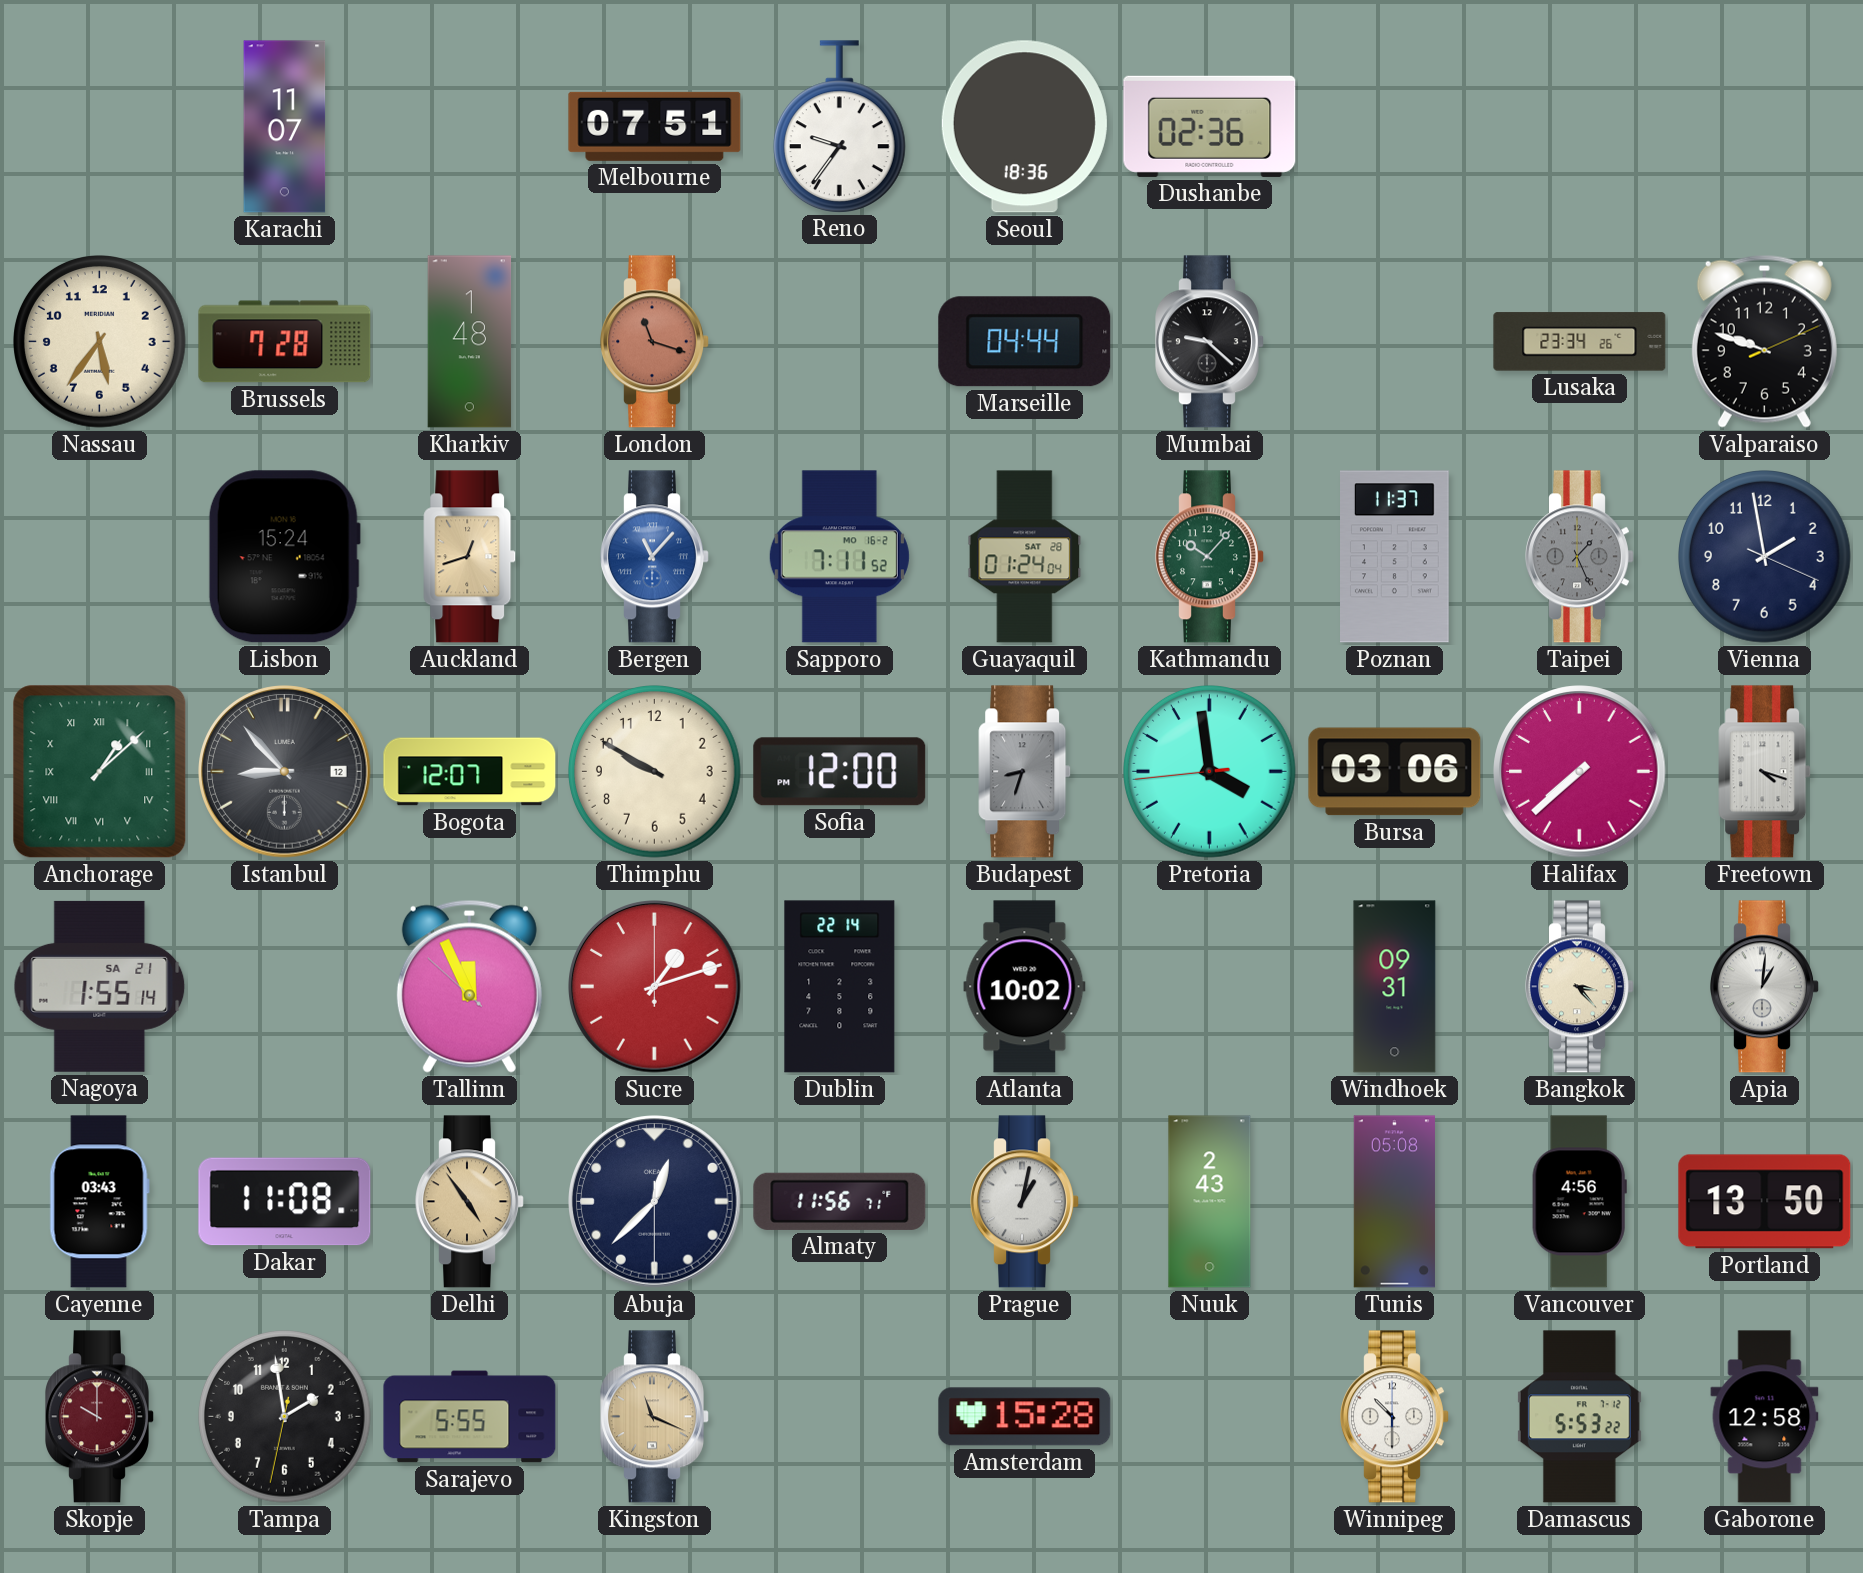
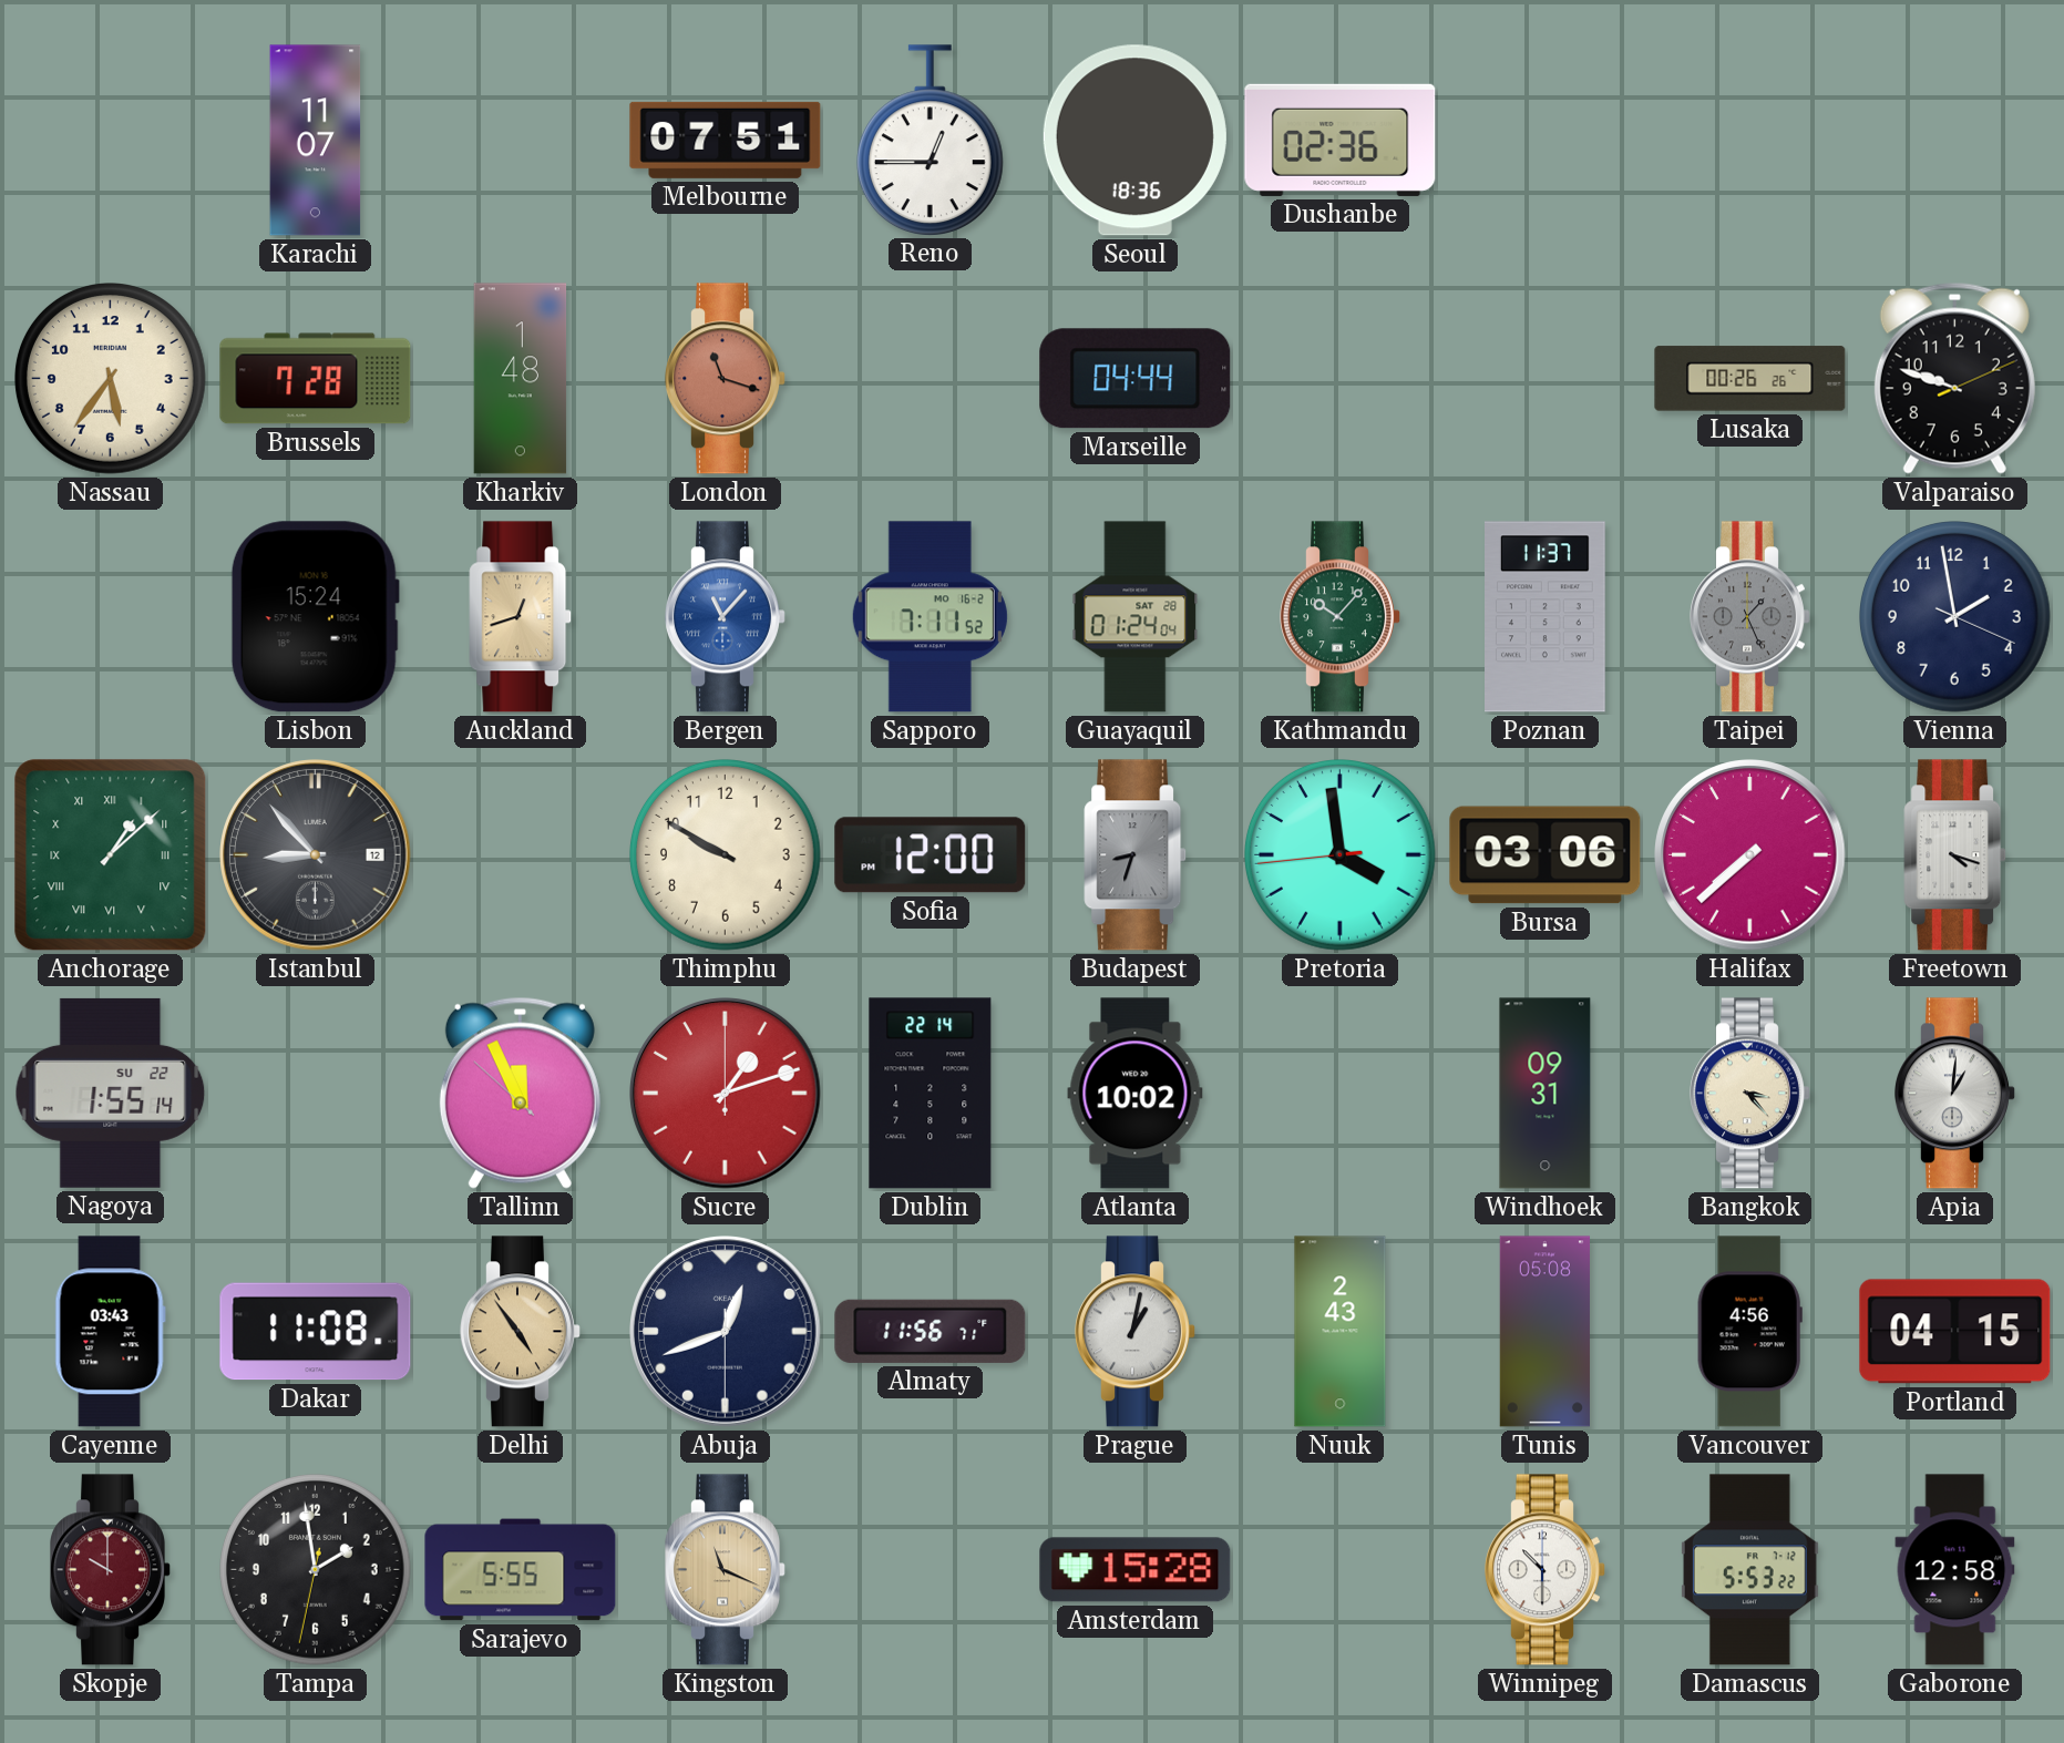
Reno: 9:36 -> 12:45
Mumbai: 9:22 -> none
Lusaka: 23:34 -> 00:26
Bogota: 12:07 -> none
Nagoya date: SA 21 -> SU 22
Abuja: 12:37 -> 12:41
Portland: 13:50 -> 04:15
